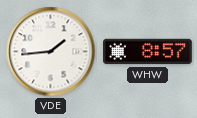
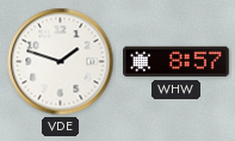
VDE: 1:44 -> 1:48
